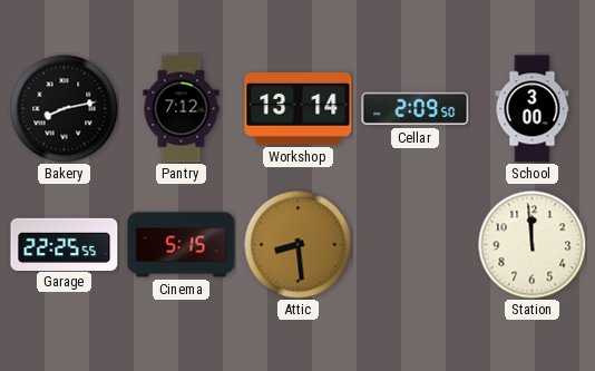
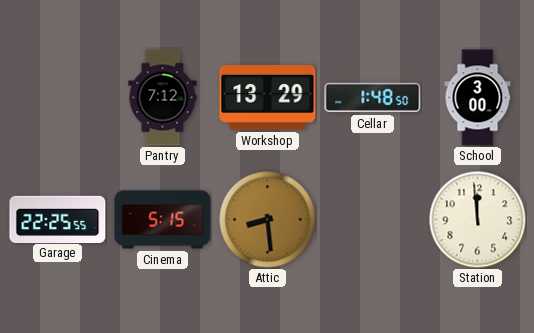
Bakery: 8:13 -> none
Workshop: 13:14 -> 13:29
Cellar: 2:09 -> 1:48
